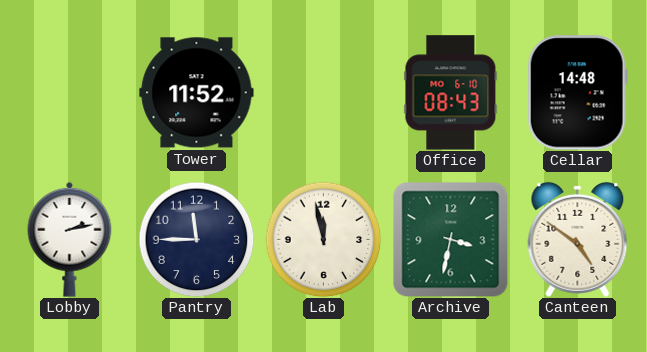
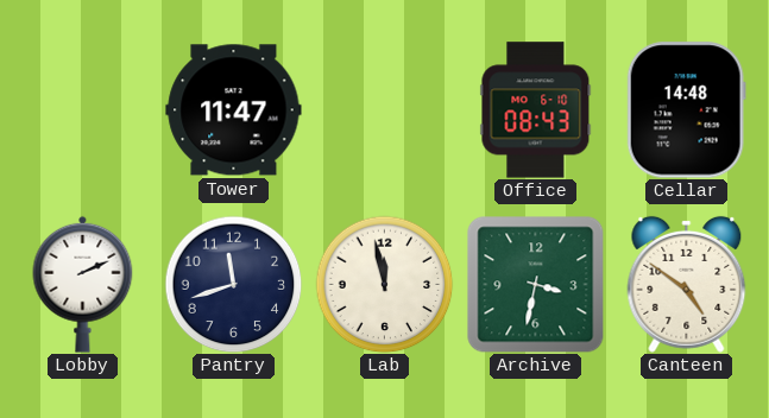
Tower: 11:52 -> 11:47
Lobby: 2:13 -> 2:11
Pantry: 11:45 -> 11:42
